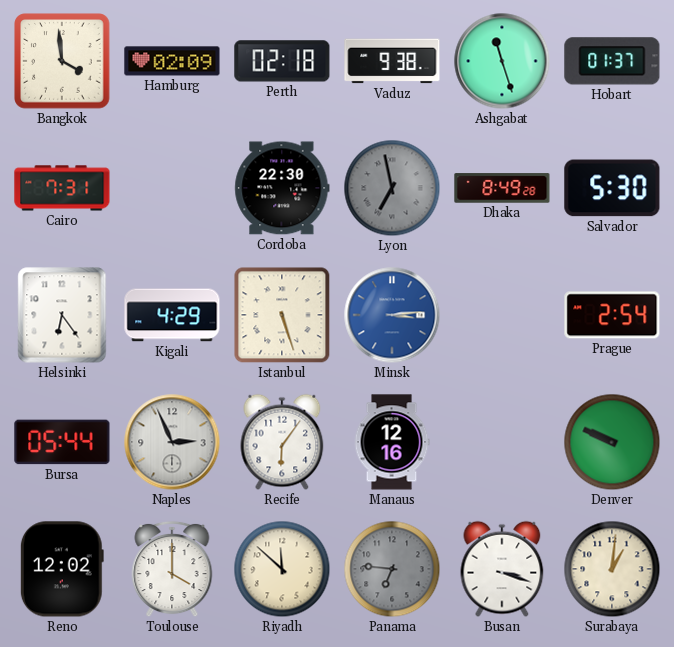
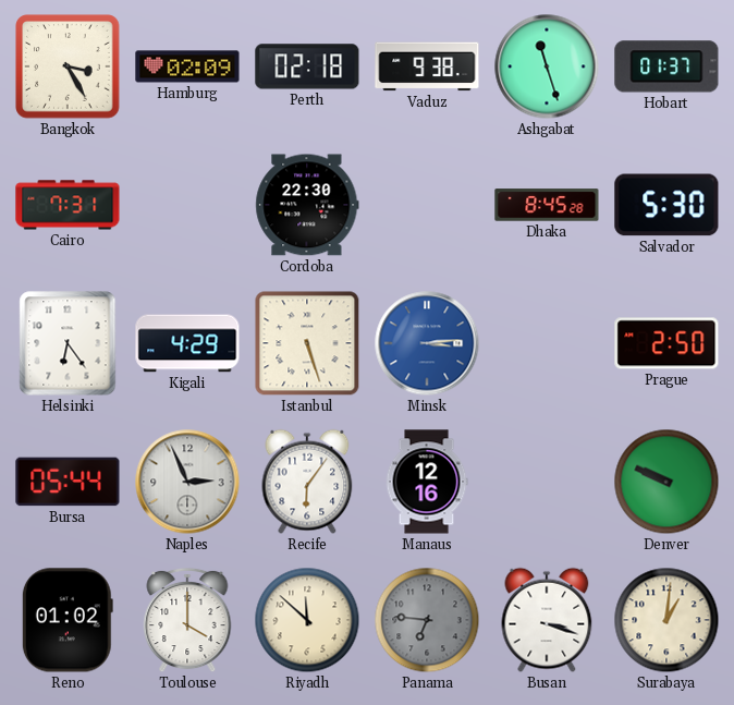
Bangkok: 3:59 -> 3:25
Lyon: 6:58 -> none
Dhaka: 8:49 -> 8:45
Prague: 2:54 -> 2:50
Reno: 12:02 -> 01:02
